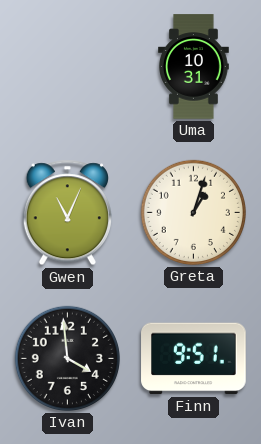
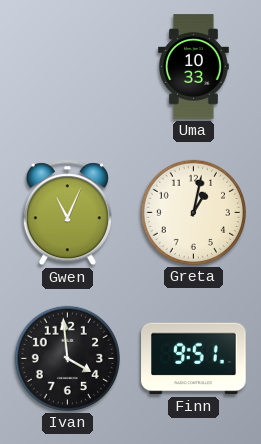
Uma: 10:31 -> 10:33
Greta: 1:03 -> 1:02
